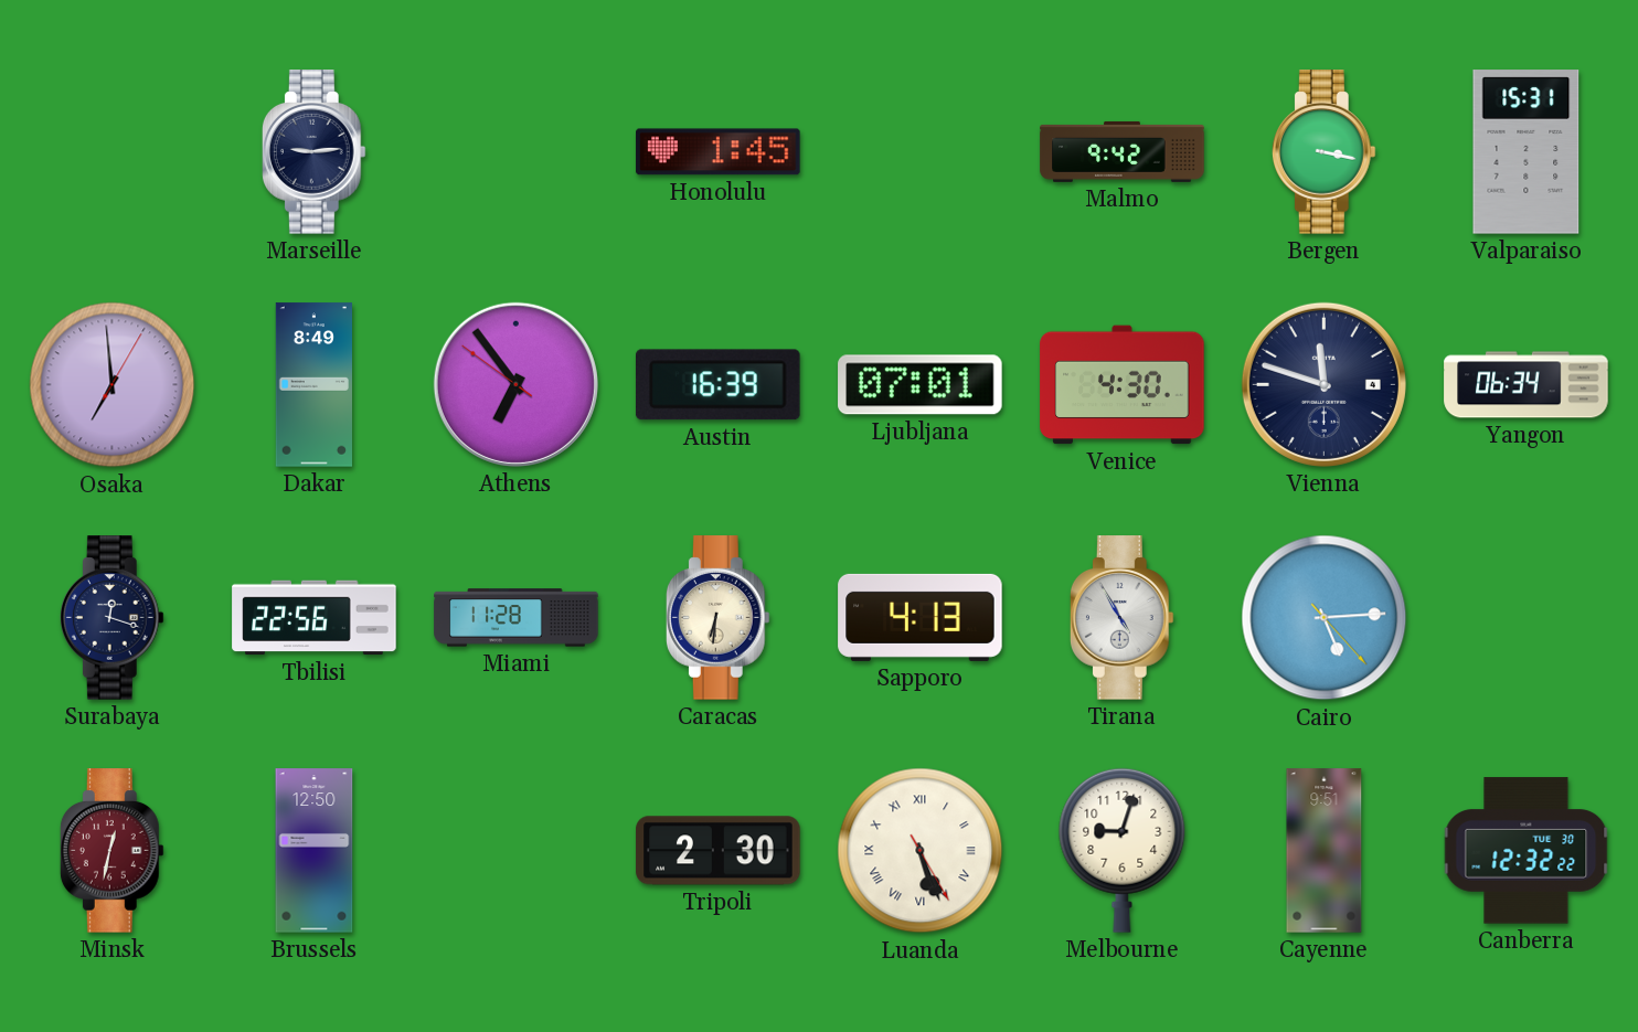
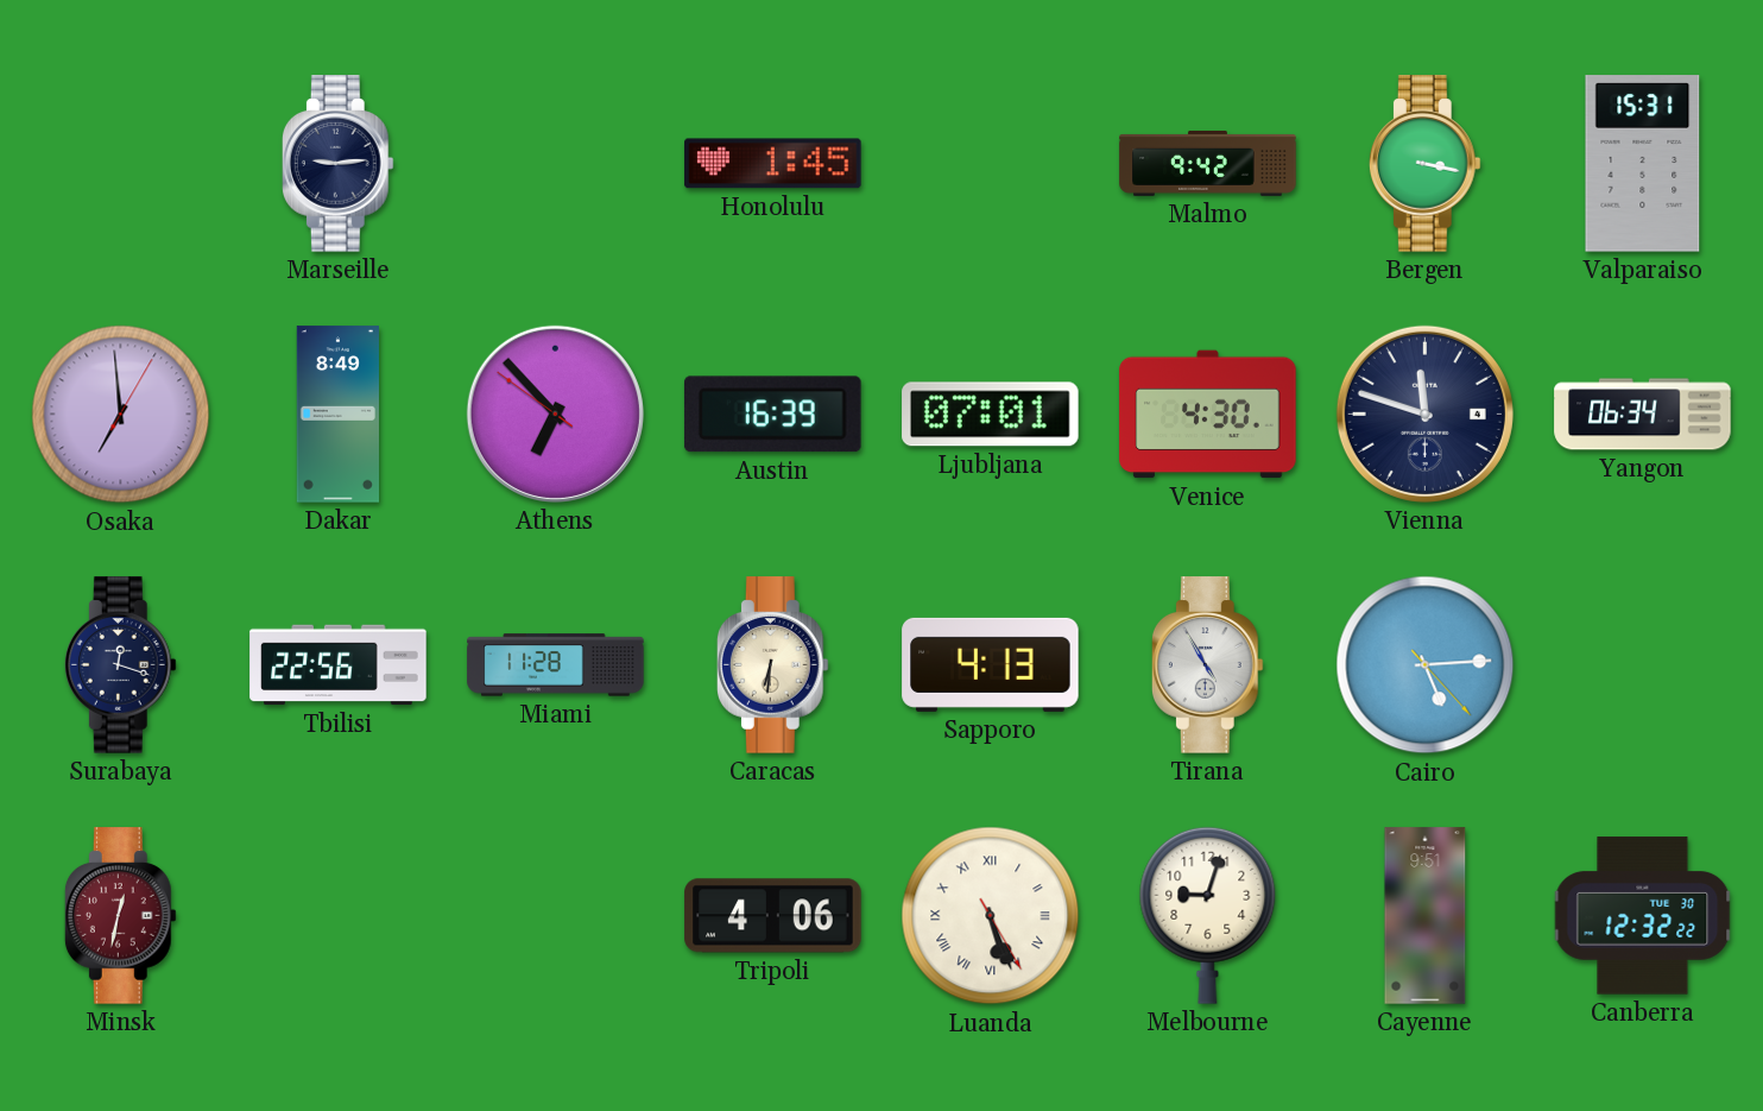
Athens: 6:53 -> 6:52
Brussels: 12:50 -> none
Tripoli: 2:30 -> 4:06
